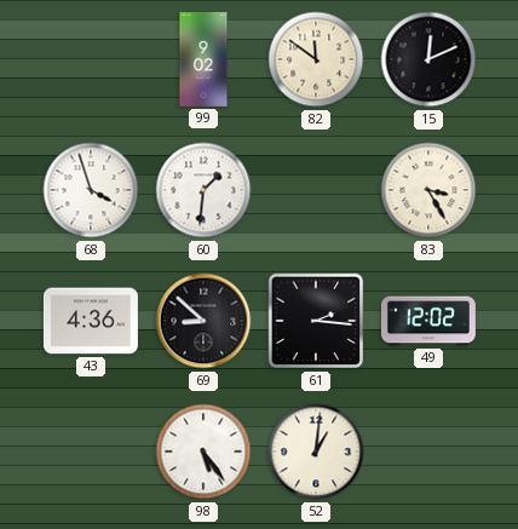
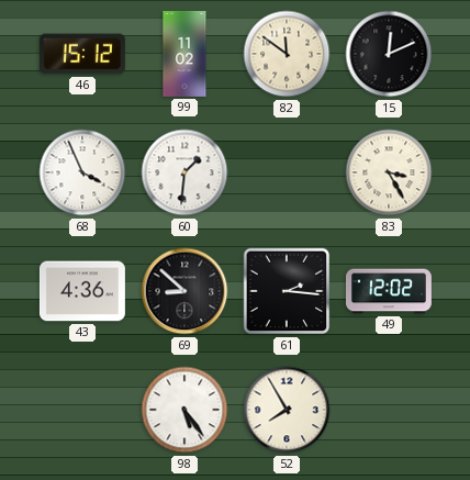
46: none -> 15:12
99: 9:02 -> 11:02
68: 3:57 -> 3:56
52: 1:01 -> 7:55
